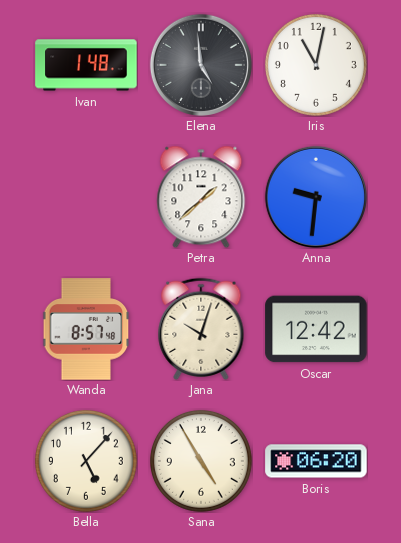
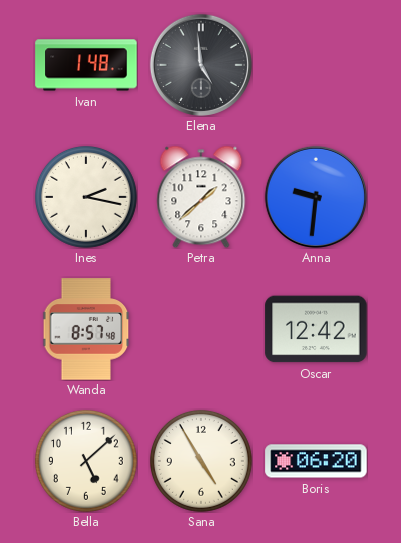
Iris: 11:02 -> none
Ines: none -> 2:17
Jana: 10:03 -> none
Bella: 5:07 -> 5:08
